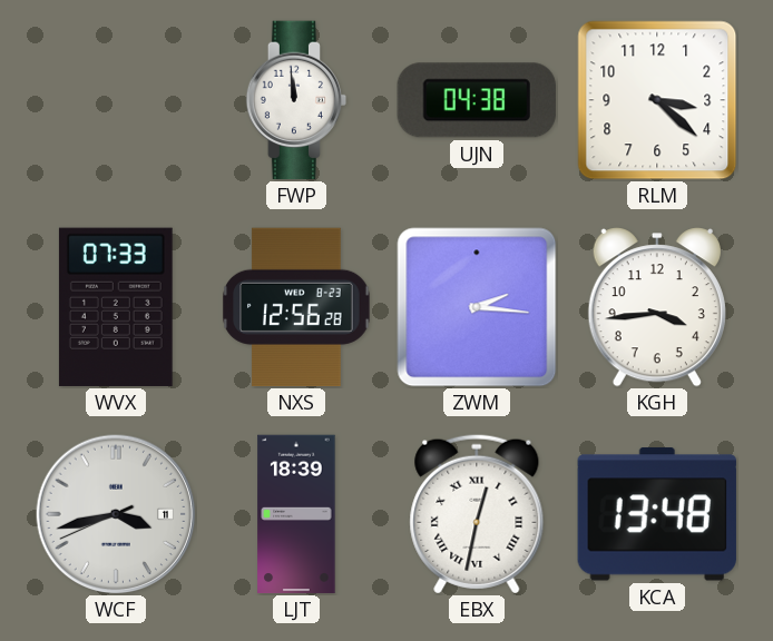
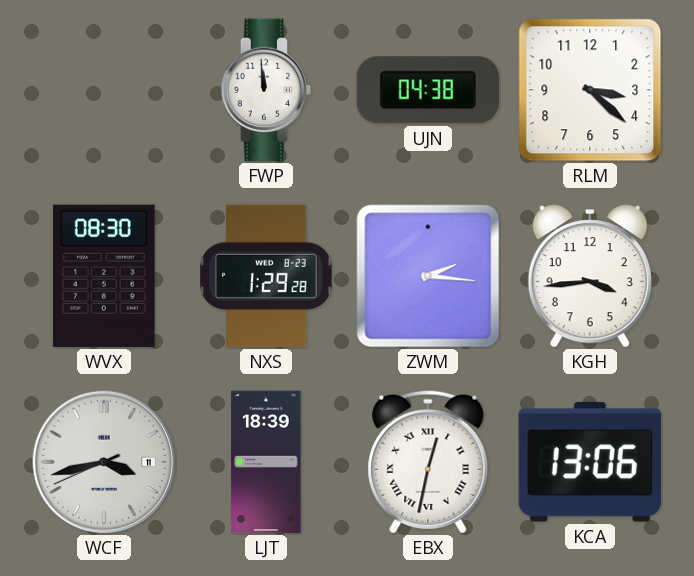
WVX: 07:33 -> 08:30
NXS: 12:56 -> 1:29
KCA: 13:48 -> 13:06
